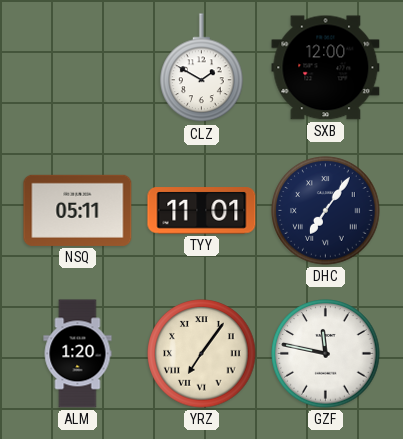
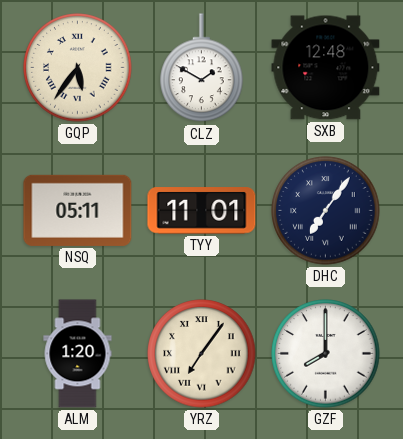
GQP: none -> 5:36
SXB: 12:00 -> 12:48
GZF: 11:47 -> 8:00
